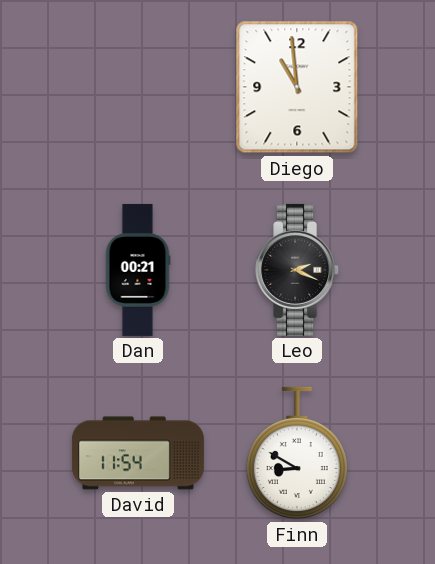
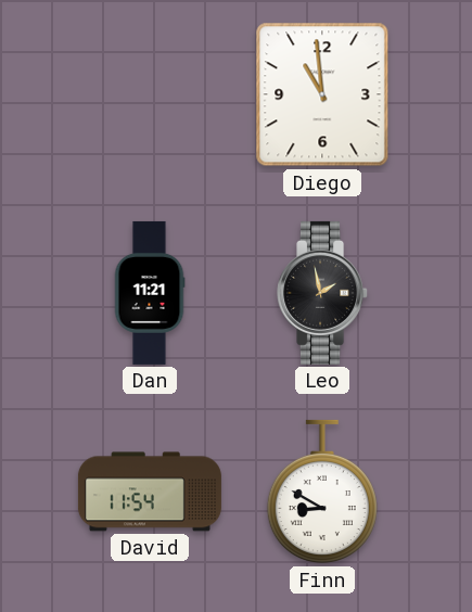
Dan: 00:21 -> 11:21
Leo: 2:19 -> 1:58
